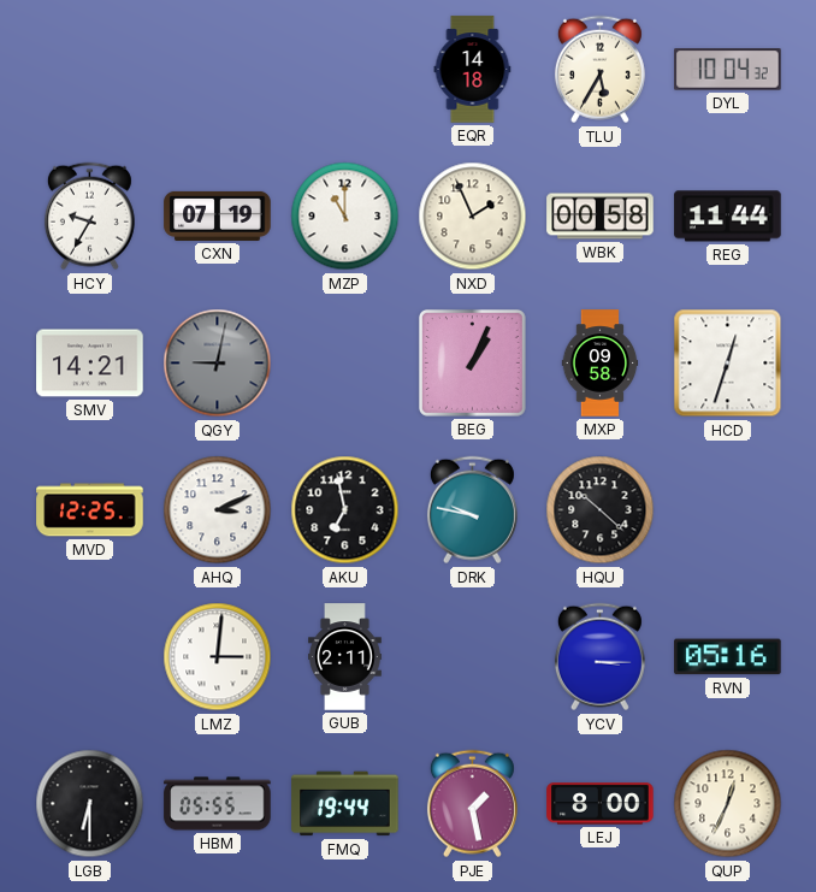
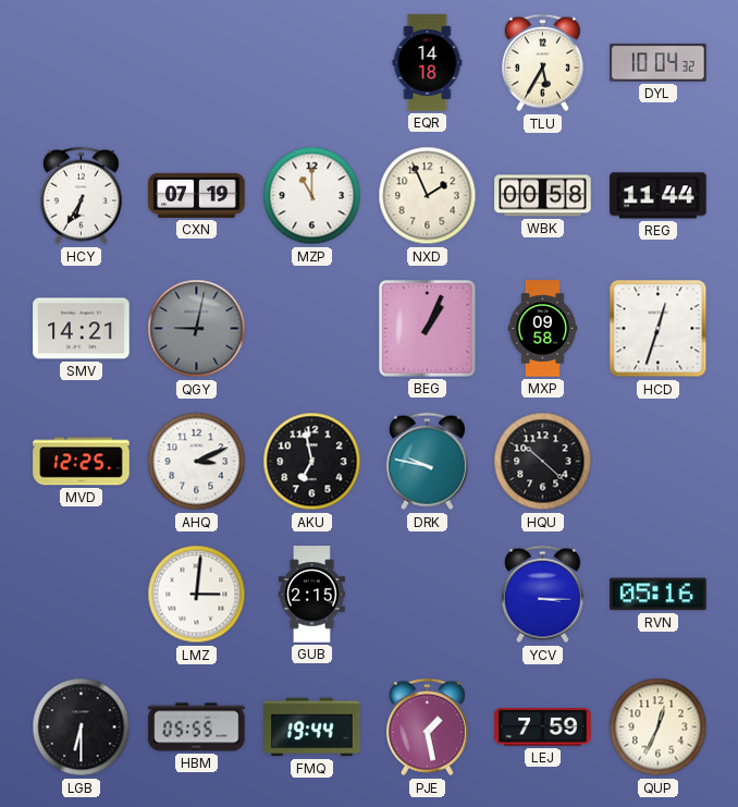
HCY: 9:35 -> 6:35
GUB: 2:11 -> 2:15
LEJ: 8:00 -> 7:59
